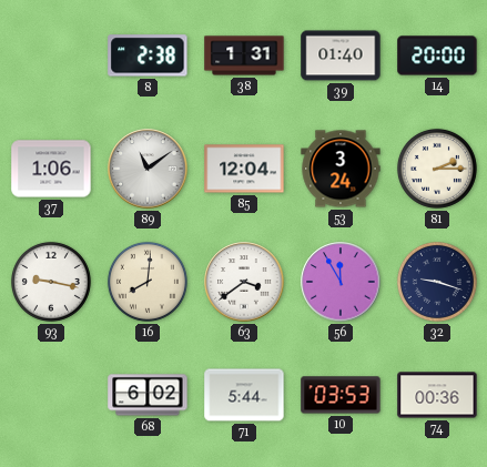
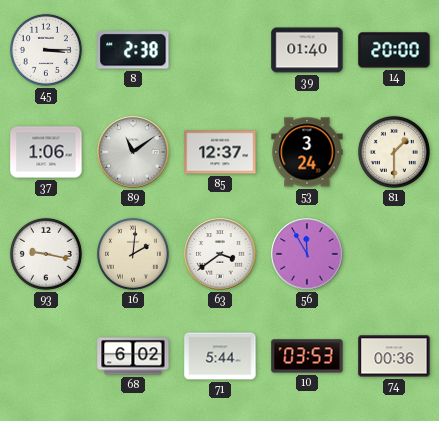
45: none -> 3:15
38: 1:31 -> none
85: 12:04 -> 12:37
81: 2:15 -> 1:30
16: 8:01 -> 2:01
32: 9:18 -> none
